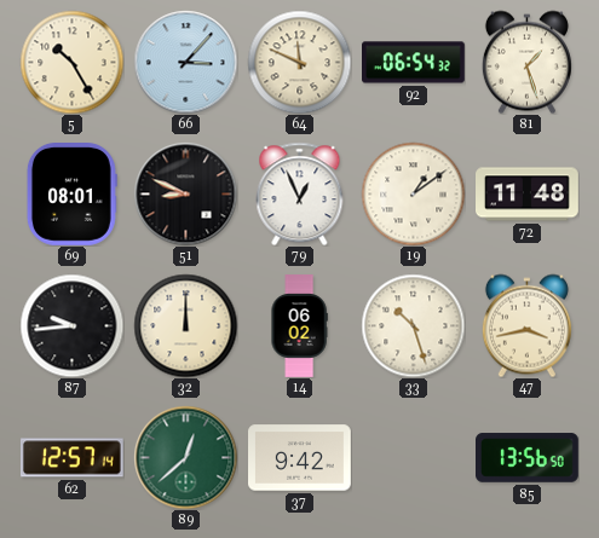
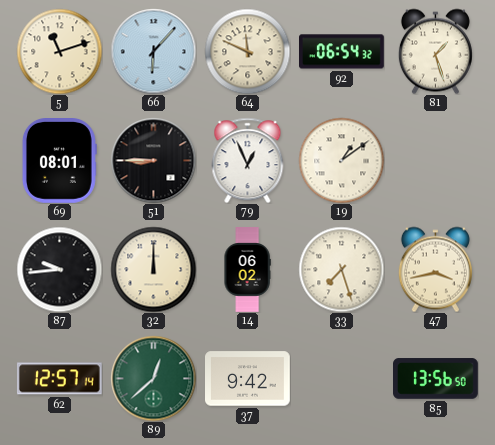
5: 10:25 -> 11:12
66: 3:07 -> 6:07
51: 8:49 -> 8:45
72: 11:48 -> none
33: 10:27 -> 7:27
